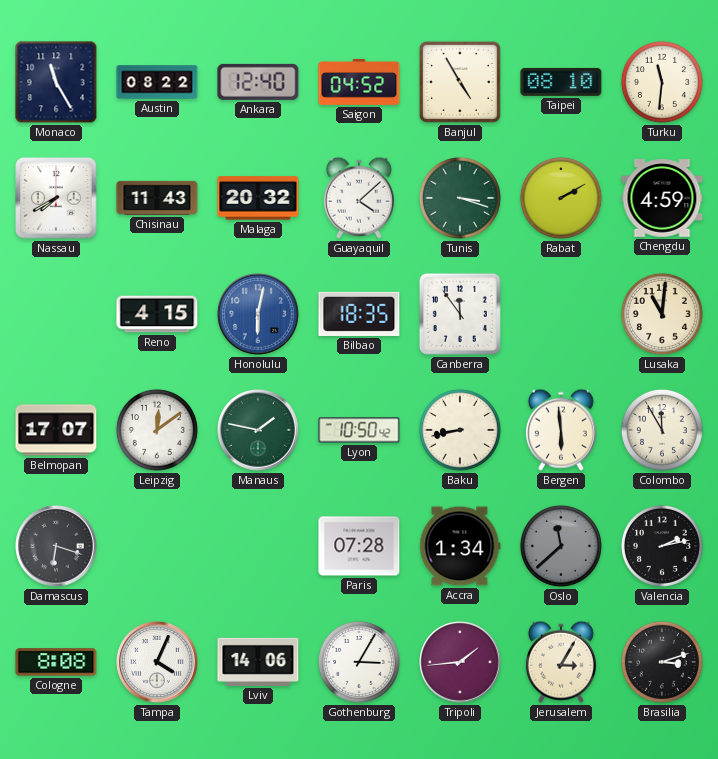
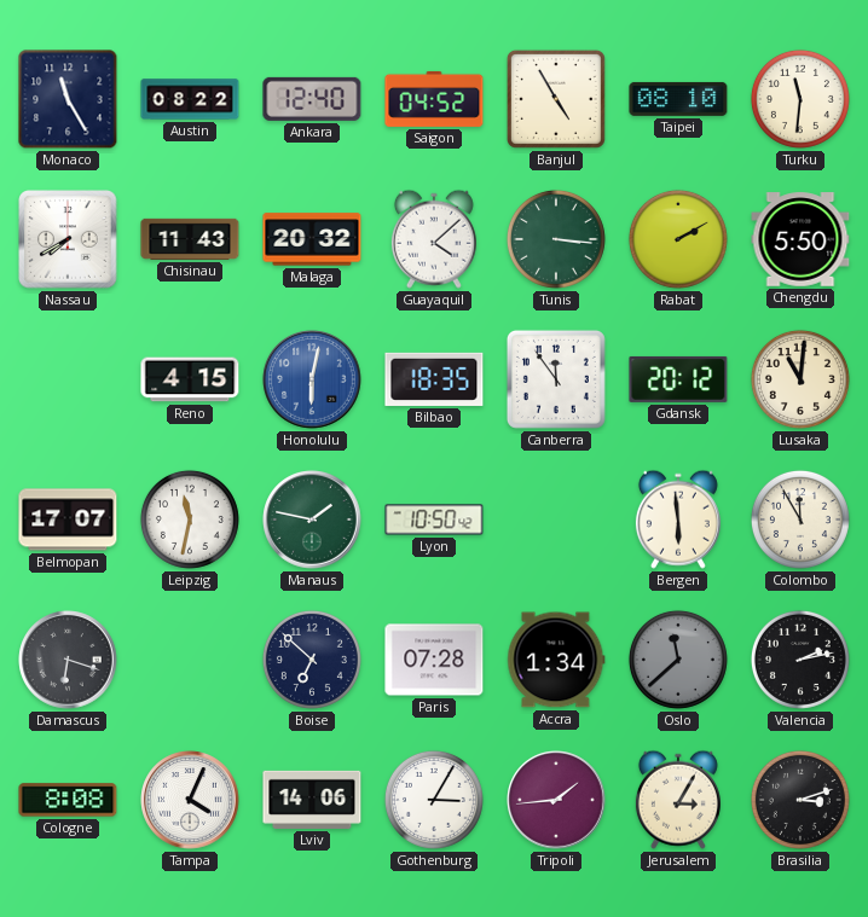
Tunis: 3:18 -> 3:16
Chengdu: 4:59 -> 5:50
Gdansk: none -> 20:12
Leipzig: 12:09 -> 11:32
Baku: 8:43 -> none
Boise: none -> 6:52
